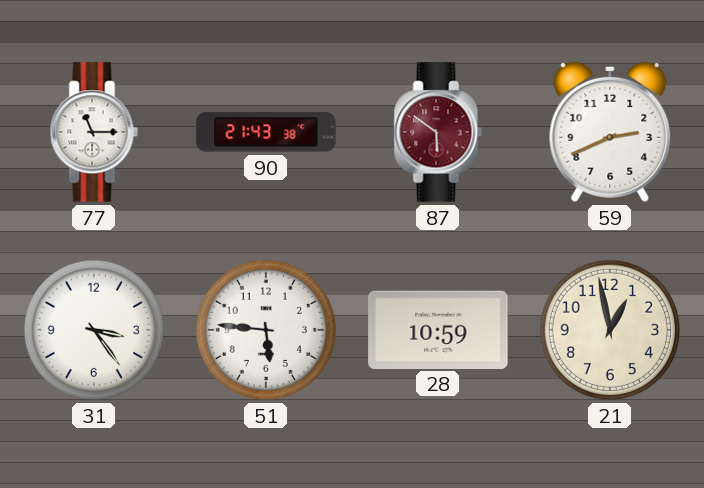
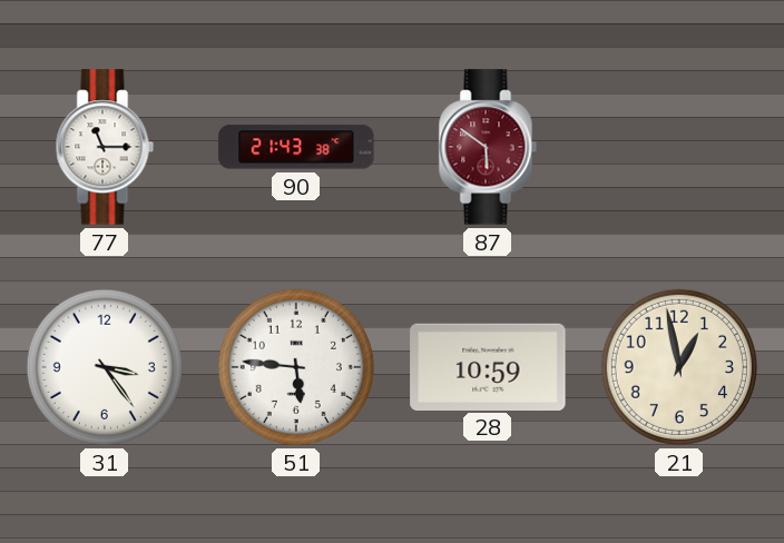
59: 2:41 -> none
